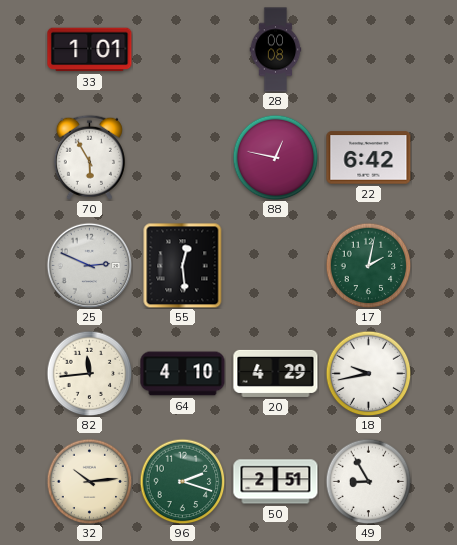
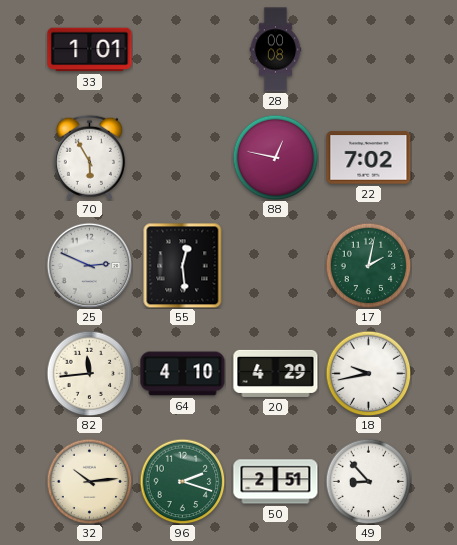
22: 6:42 -> 7:02
49: 8:55 -> 8:53
